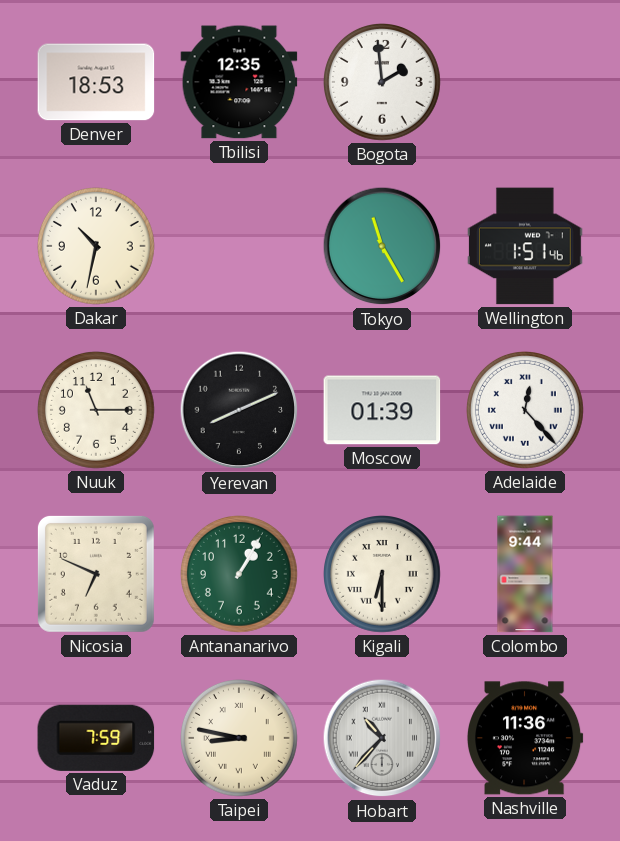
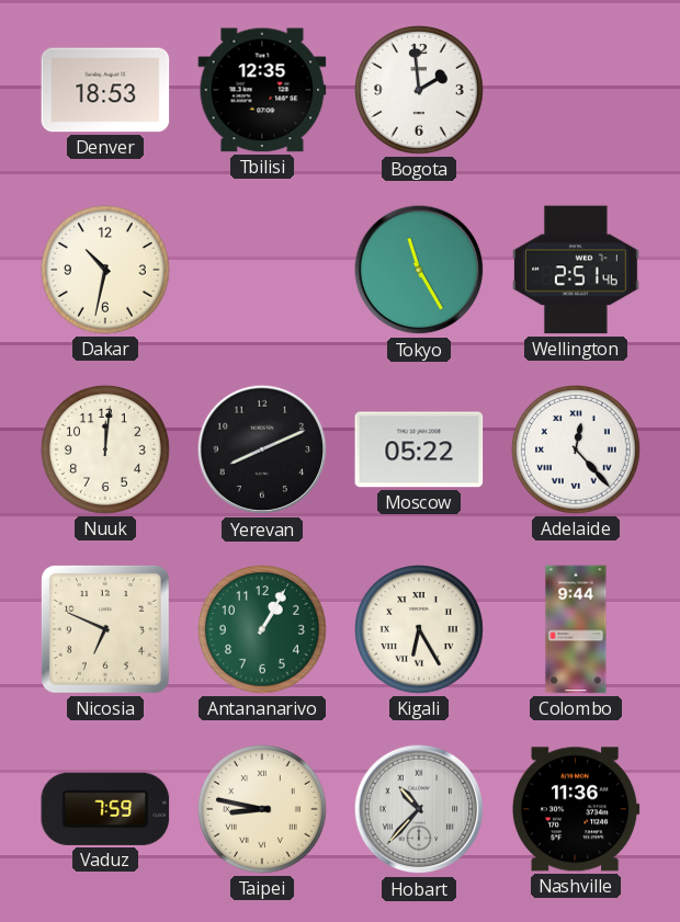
Wellington: 1:51 -> 2:51
Nuuk: 11:15 -> 12:01
Moscow: 01:39 -> 05:22
Kigali: 6:30 -> 6:25
